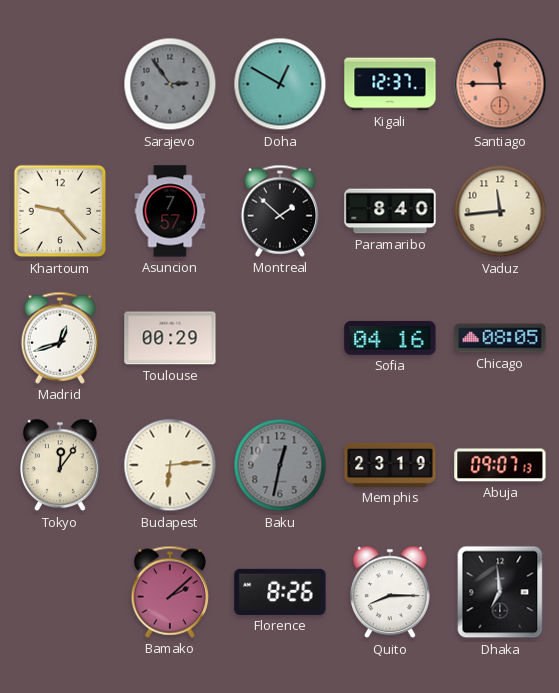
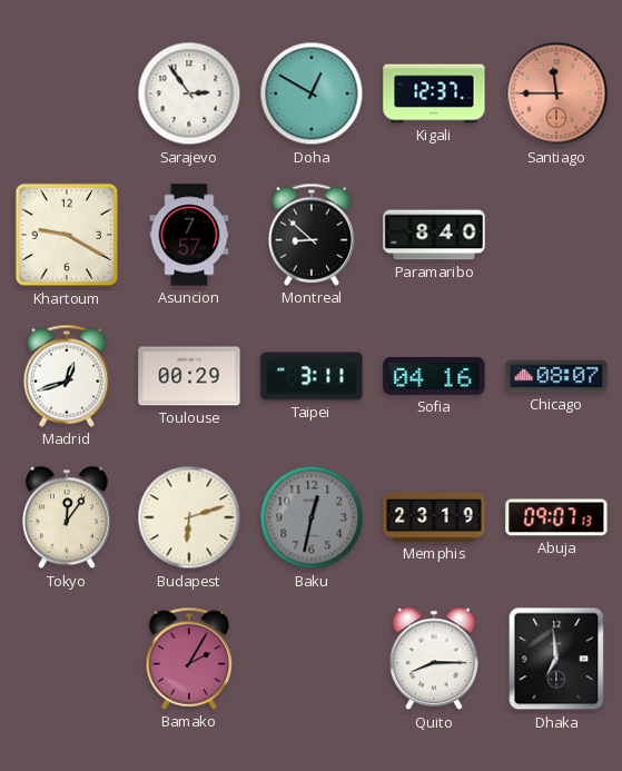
Sarajevo dial: grey -> white
Khartoum: 9:23 -> 9:20
Montreal: 1:52 -> 8:52
Vaduz: 11:44 -> none
Taipei: none -> 3:11
Chicago: 08:05 -> 08:07
Budapest: 6:14 -> 6:12
Bamako: 2:08 -> 2:05
Florence: 8:26 -> none
